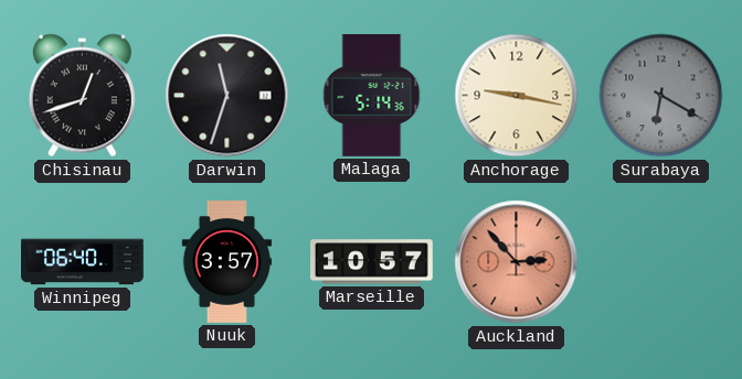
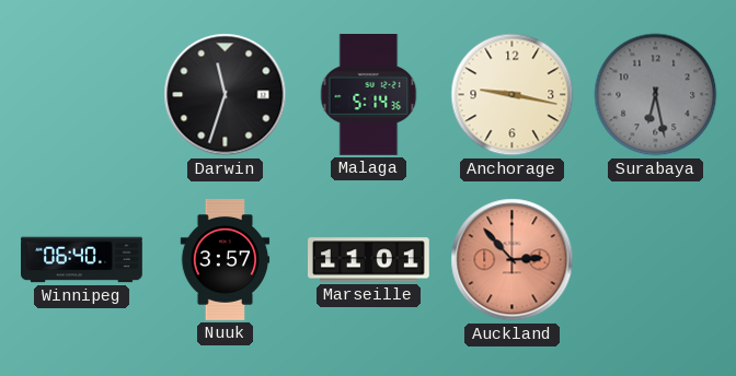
Chisinau: 12:42 -> none
Surabaya: 6:20 -> 6:28
Marseille: 10:57 -> 11:01
